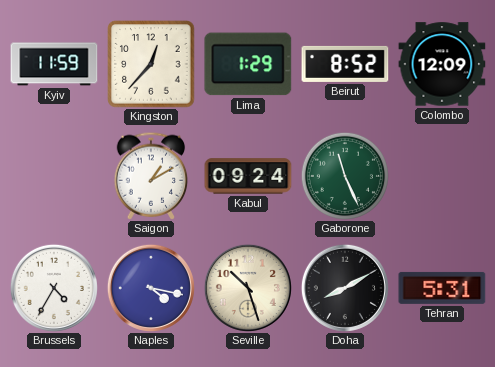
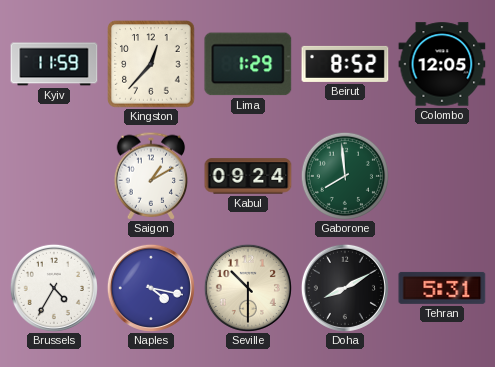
Colombo: 12:09 -> 12:05
Gaborone: 11:26 -> 7:59
Seville: 10:27 -> 10:30
